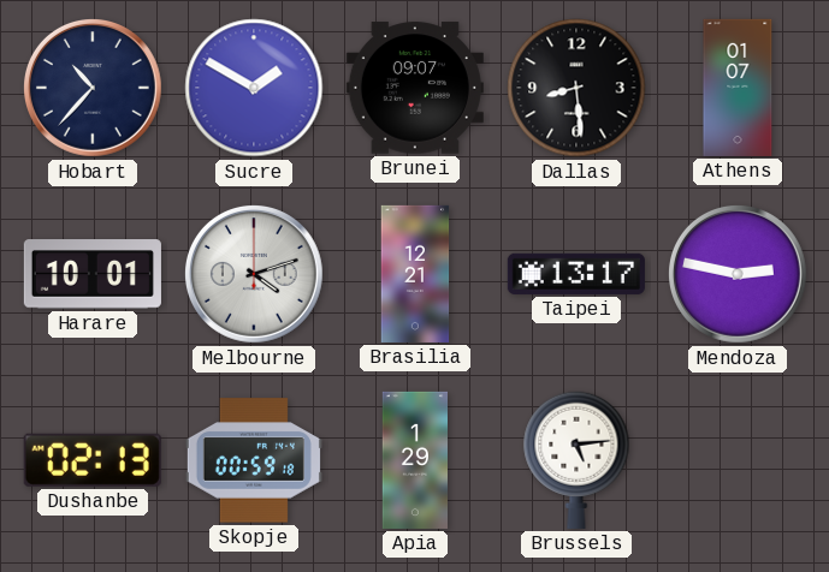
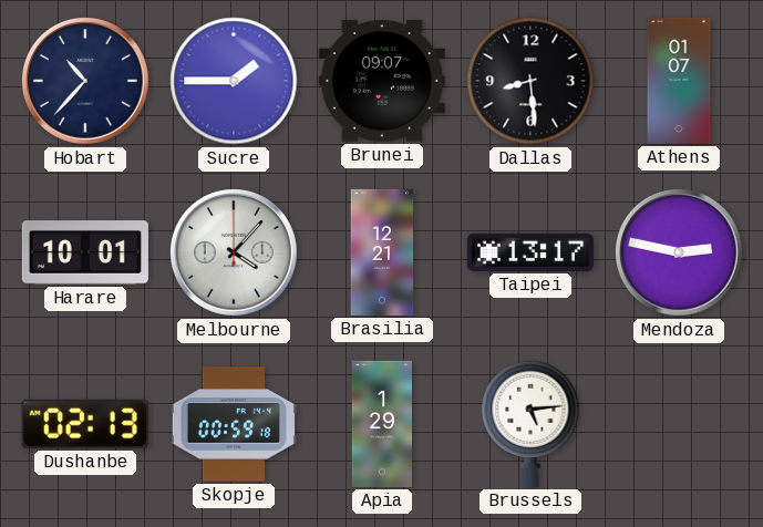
Sucre: 1:50 -> 1:45
Melbourne: 4:12 -> 4:07
